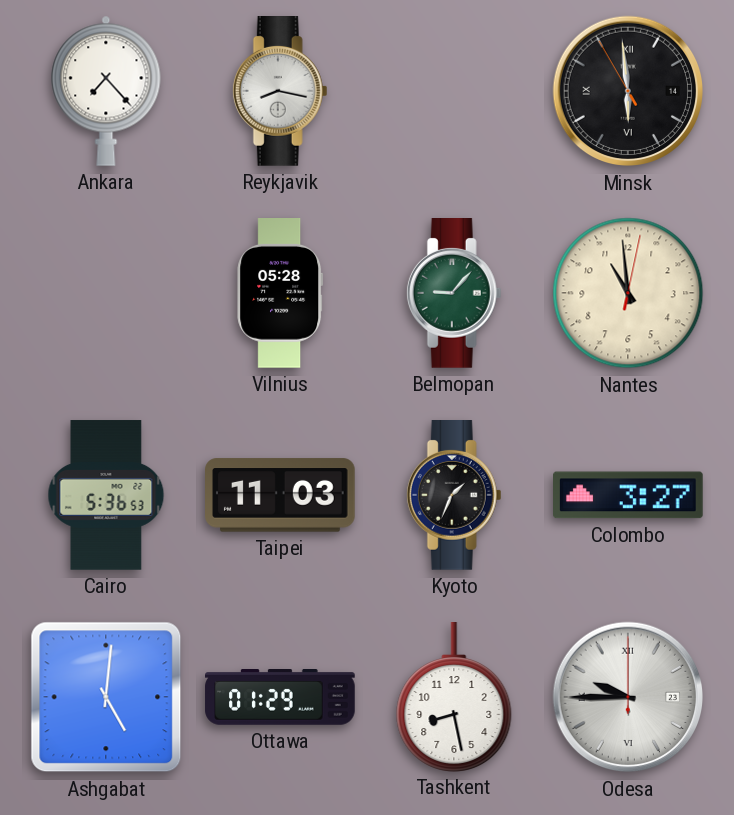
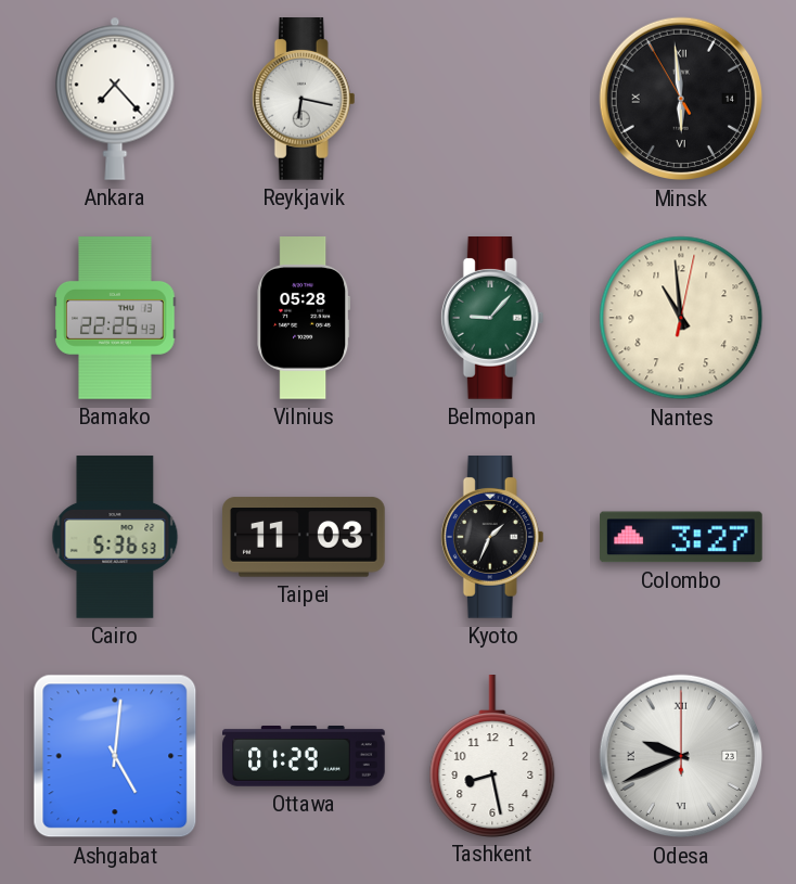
Reykjavik: 8:17 -> 6:17
Bamako: none -> 22:25
Odesa: 9:45 -> 9:41
